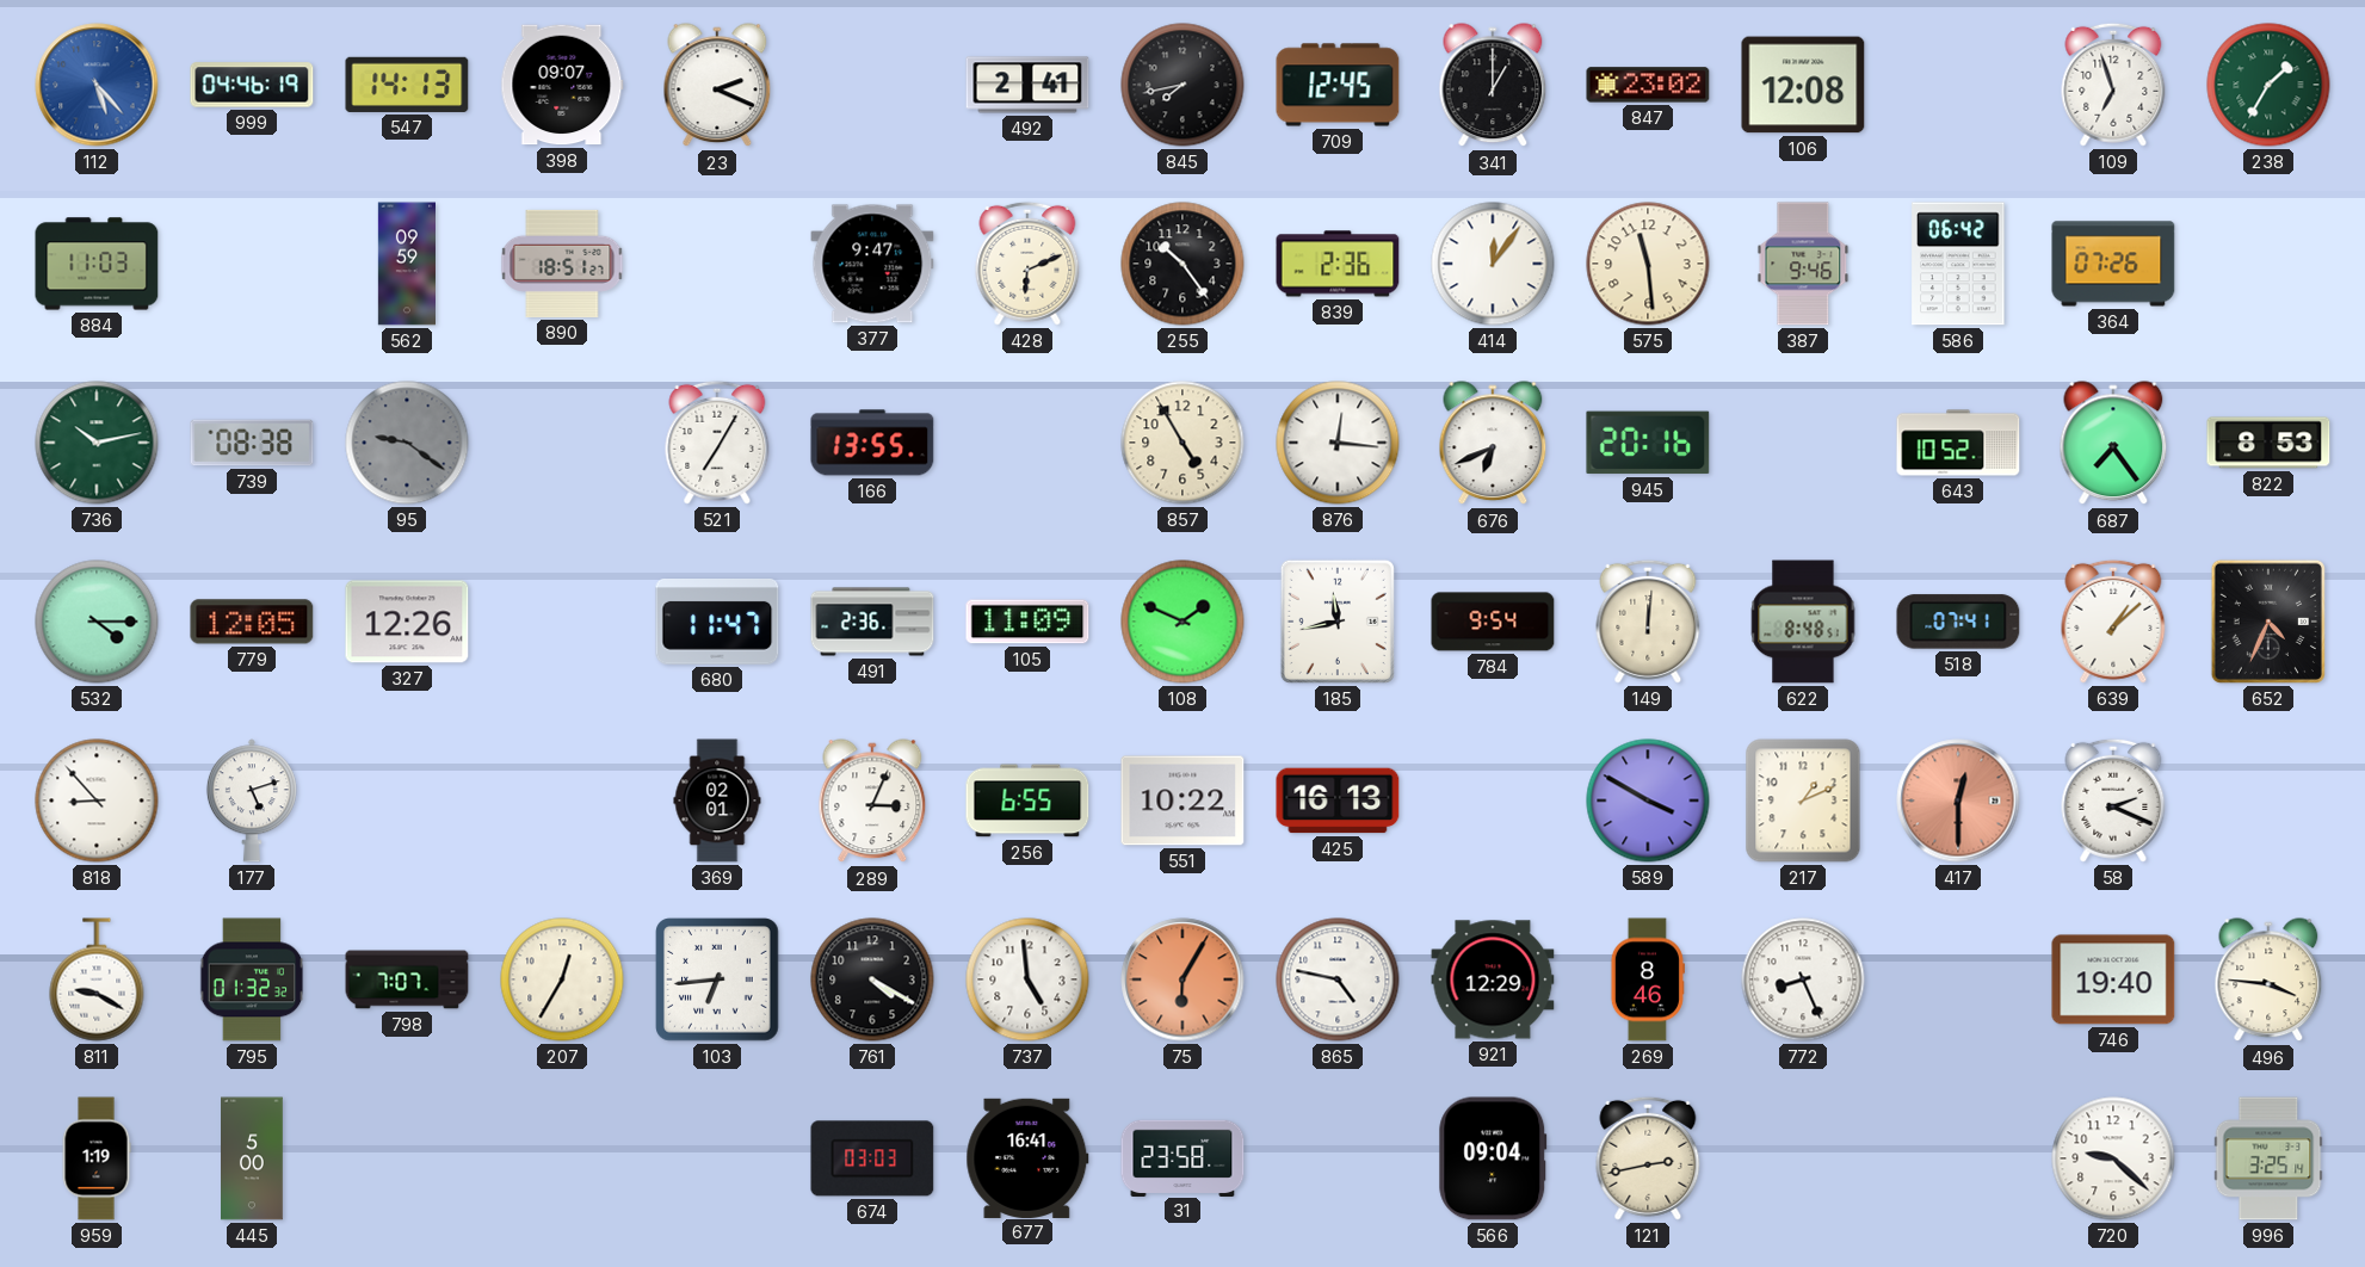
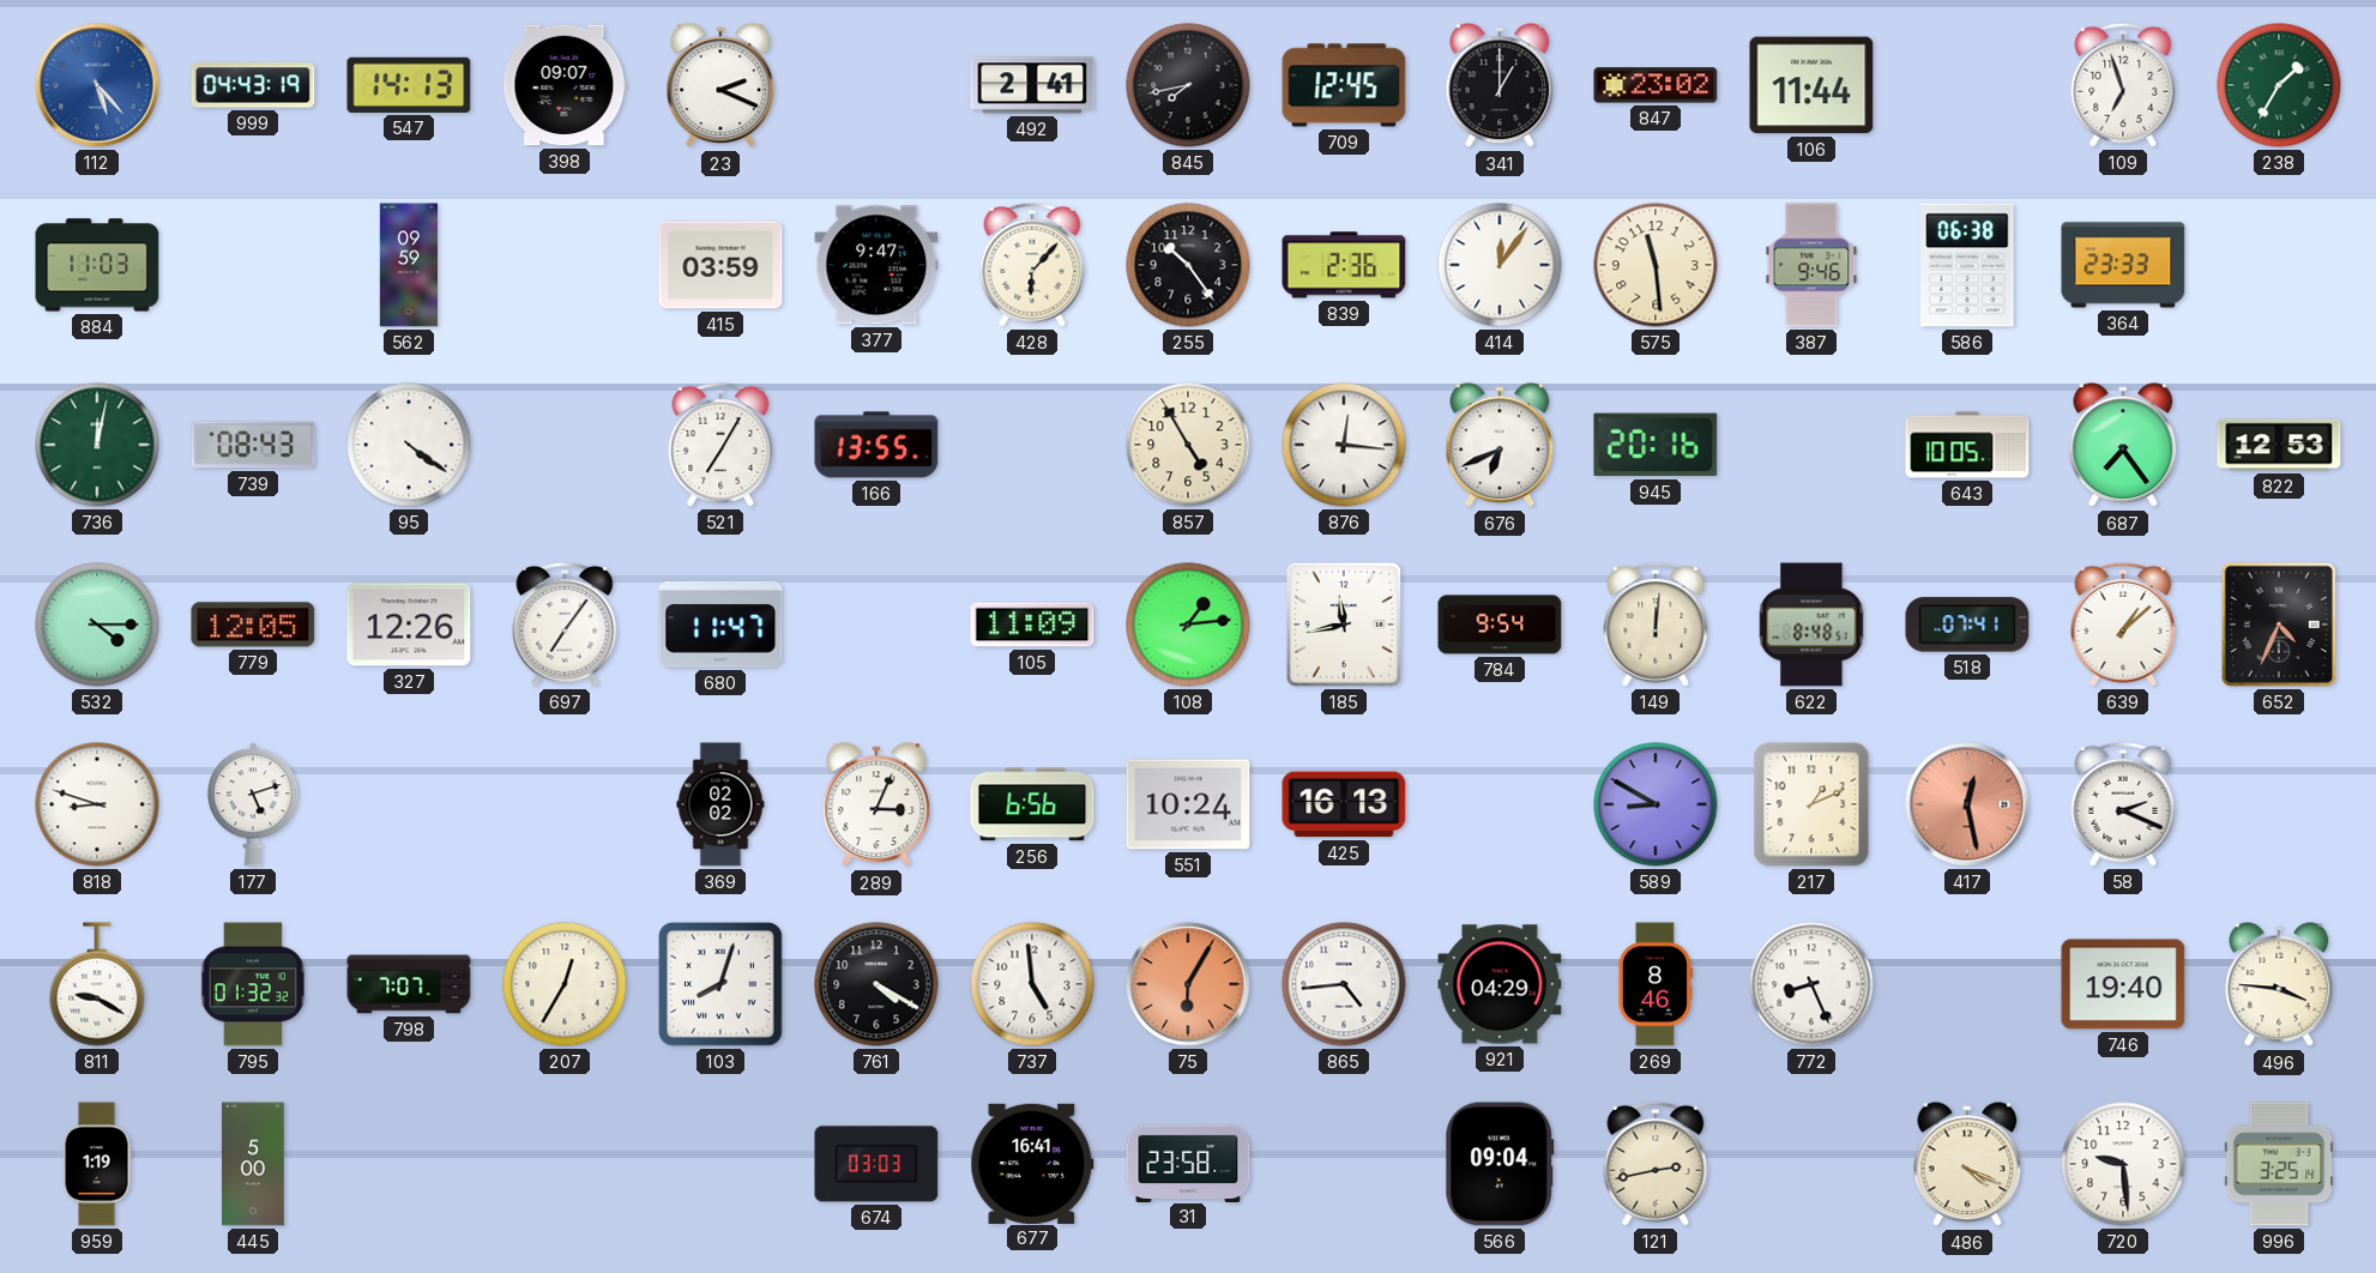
999: 04:46 -> 04:43
106: 12:08 -> 11:44
890: 18:51 -> none
415: none -> 03:59
428: 6:11 -> 6:07
586: 06:42 -> 06:38
364: 07:26 -> 23:33
736: 10:13 -> 12:02
739: 08:38 -> 08:43
95: 9:21 -> 4:21
95 dial: grey -> white
643: 10:52 -> 10:05
822: 8:53 -> 12:53
697: none -> 7:06
491: 2:36 -> none
108: 1:49 -> 1:14
818: 8:53 -> 8:48
369: 02:01 -> 02:02
256: 6:55 -> 6:56
551: 10:22 -> 10:24
589: 3:50 -> 8:50
417: 12:30 -> 12:28
103: 6:44 -> 8:03
865: 4:47 -> 4:44
921: 12:29 -> 04:29
486: none -> 4:19
720: 9:22 -> 9:29
